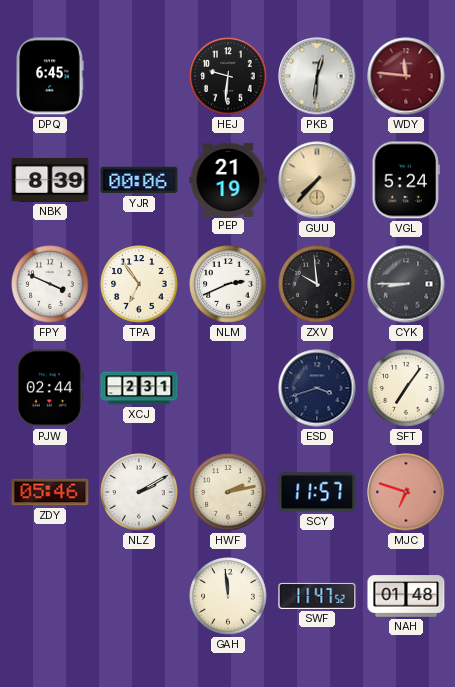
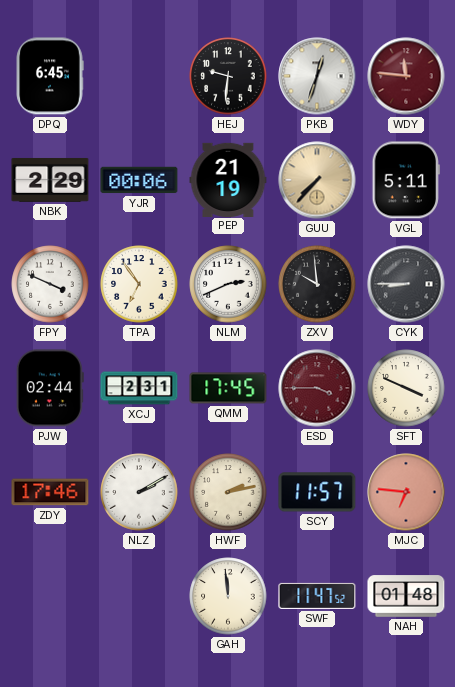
PKB: 12:31 -> 12:33
NBK: 8:39 -> 2:29
VGL: 5:24 -> 5:11
QMM: none -> 17:45
ESD: 3:42 -> 3:45
ESD dial: navy -> burgundy
SFT: 7:06 -> 3:49
ZDY: 05:46 -> 17:46
MJC: 6:48 -> 6:46
